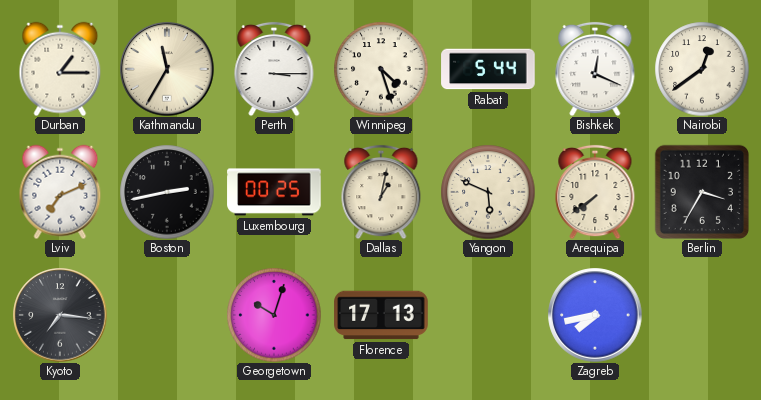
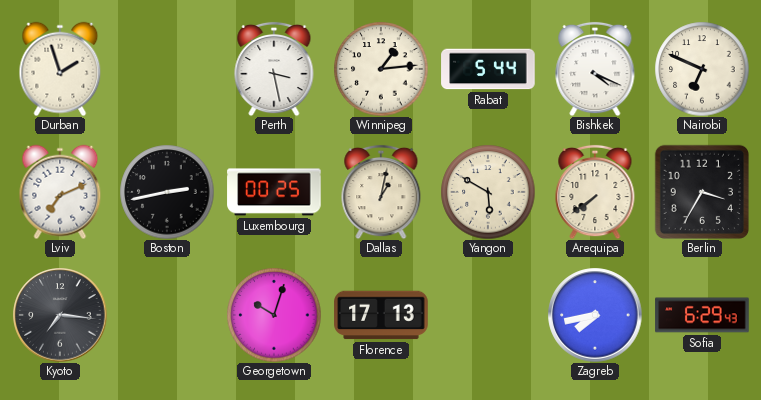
Durban: 1:15 -> 1:57
Kathmandu: 11:35 -> none
Perth: 3:15 -> 3:28
Winnipeg: 4:27 -> 1:14
Bishkek: 12:19 -> 4:19
Nairobi: 12:39 -> 6:49
Yangon: 5:49 -> 5:50
Sofia: none -> 6:29
